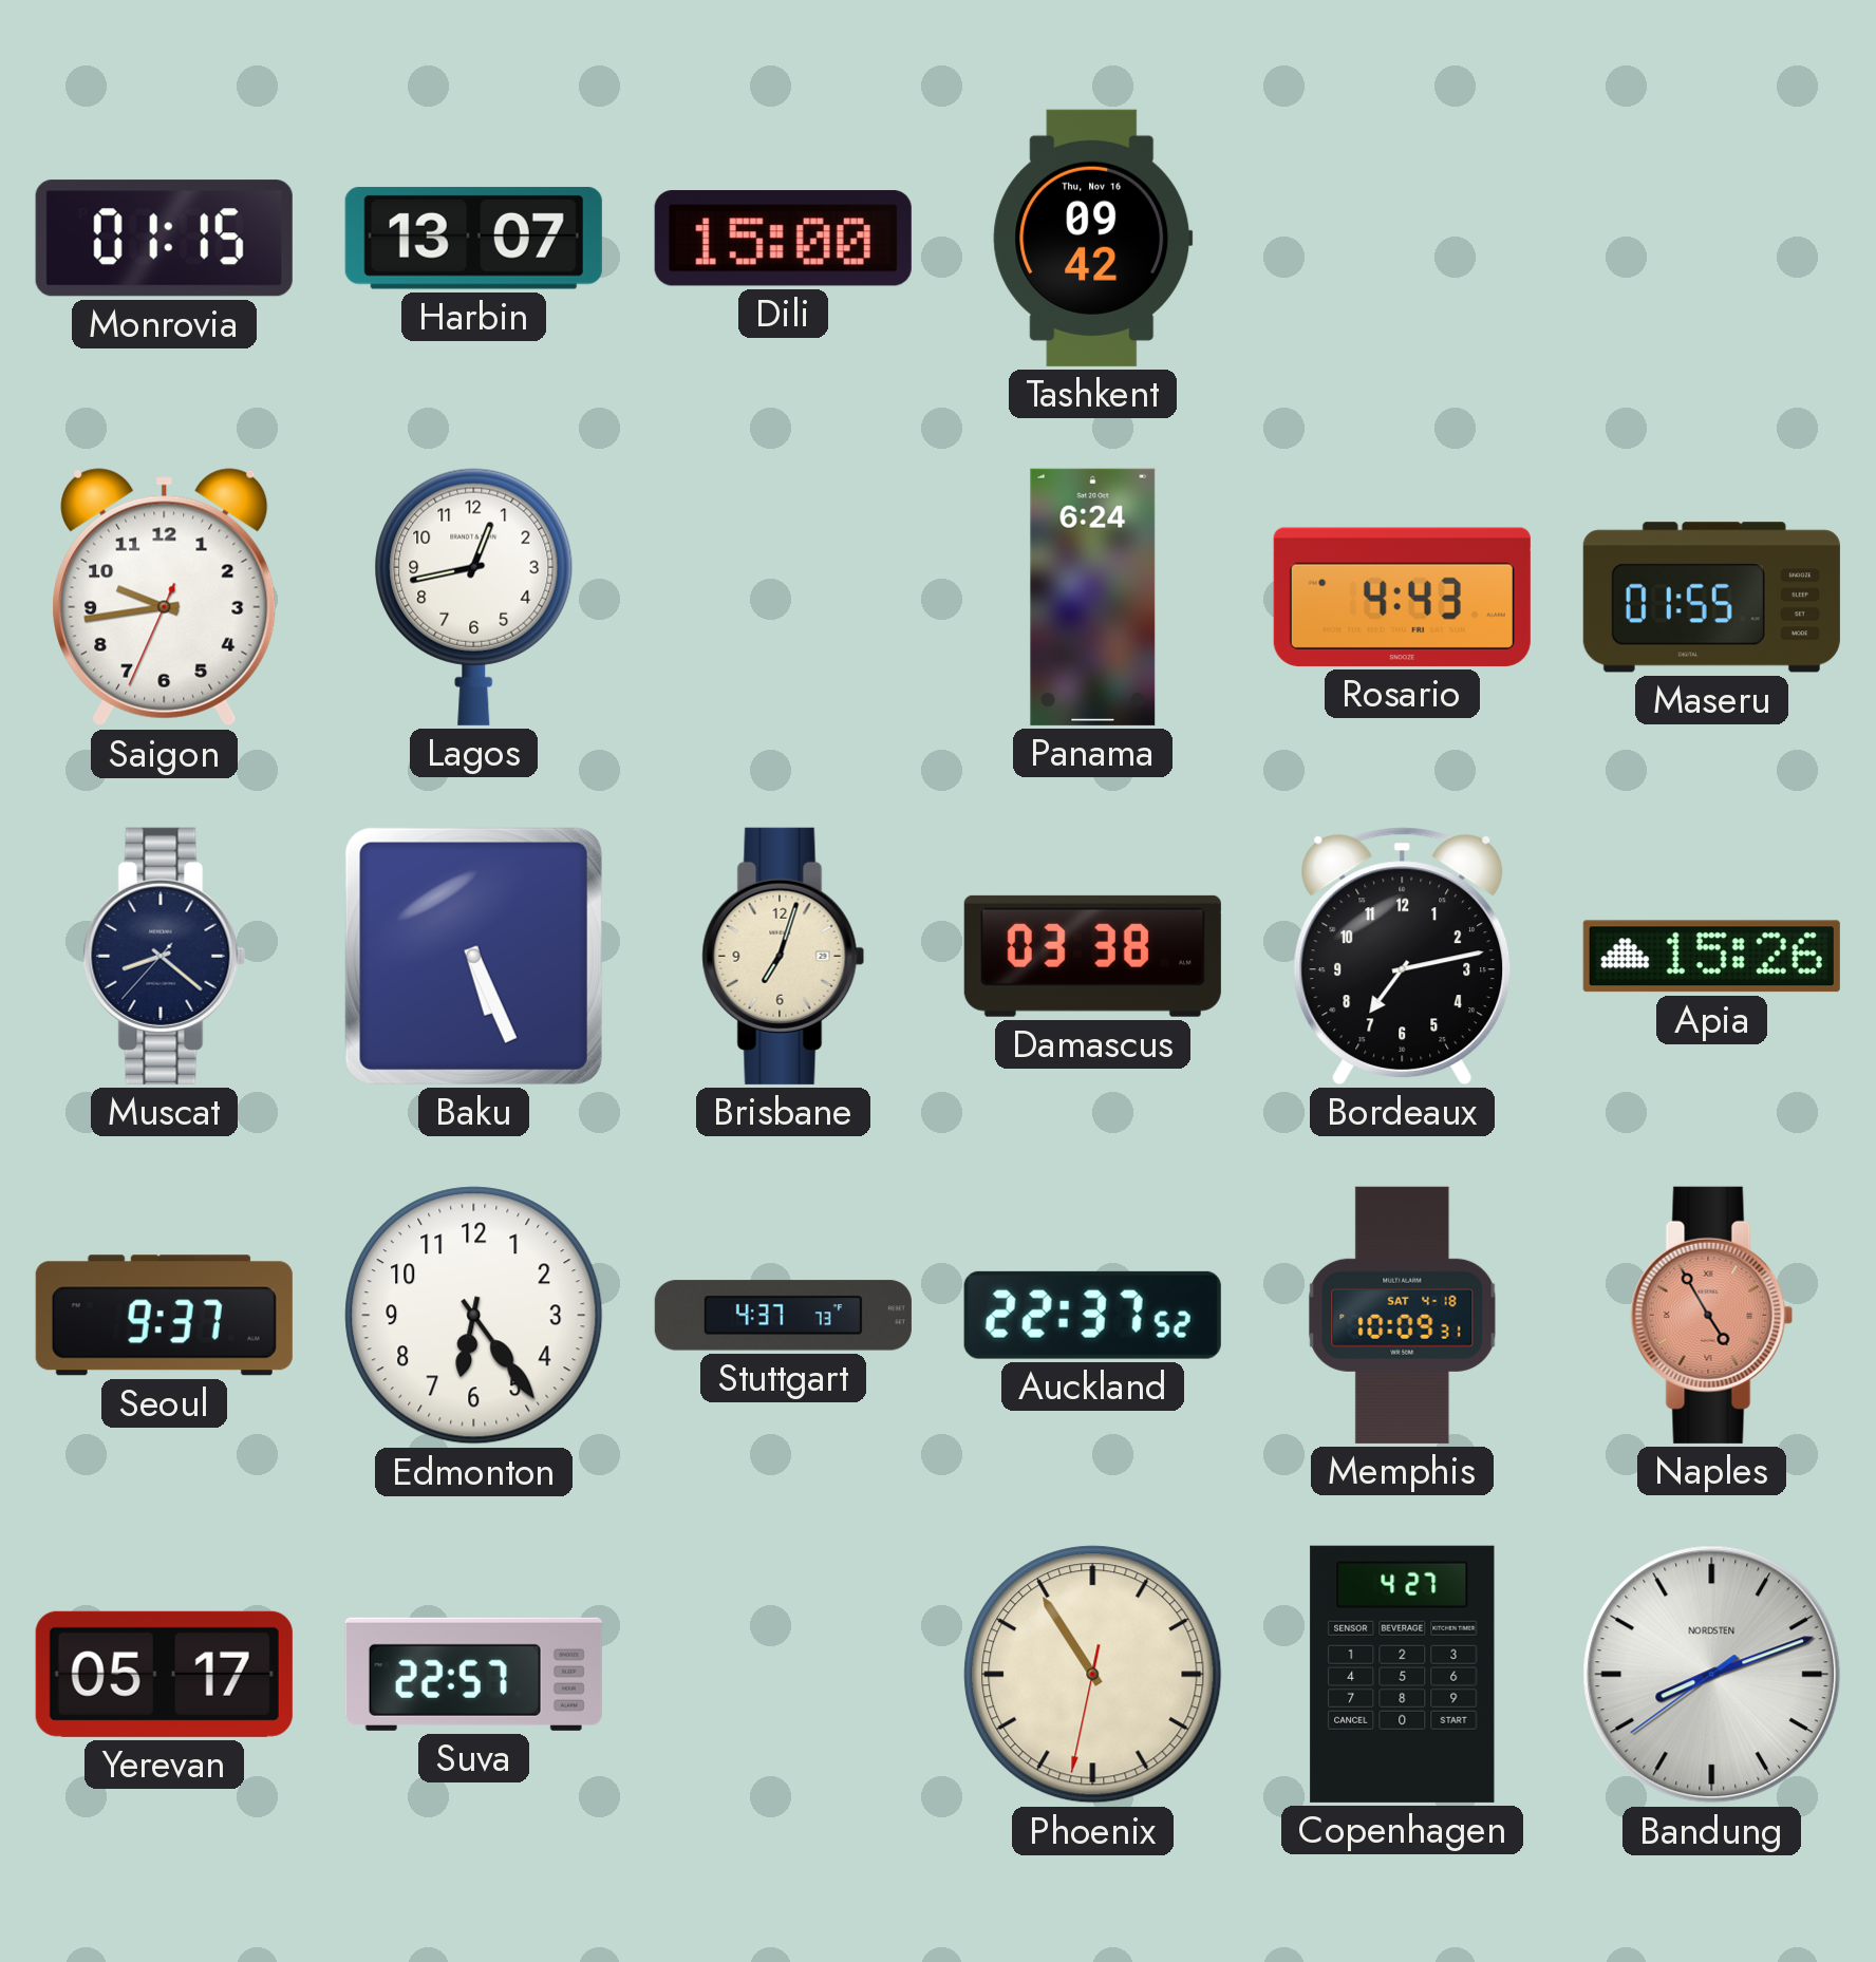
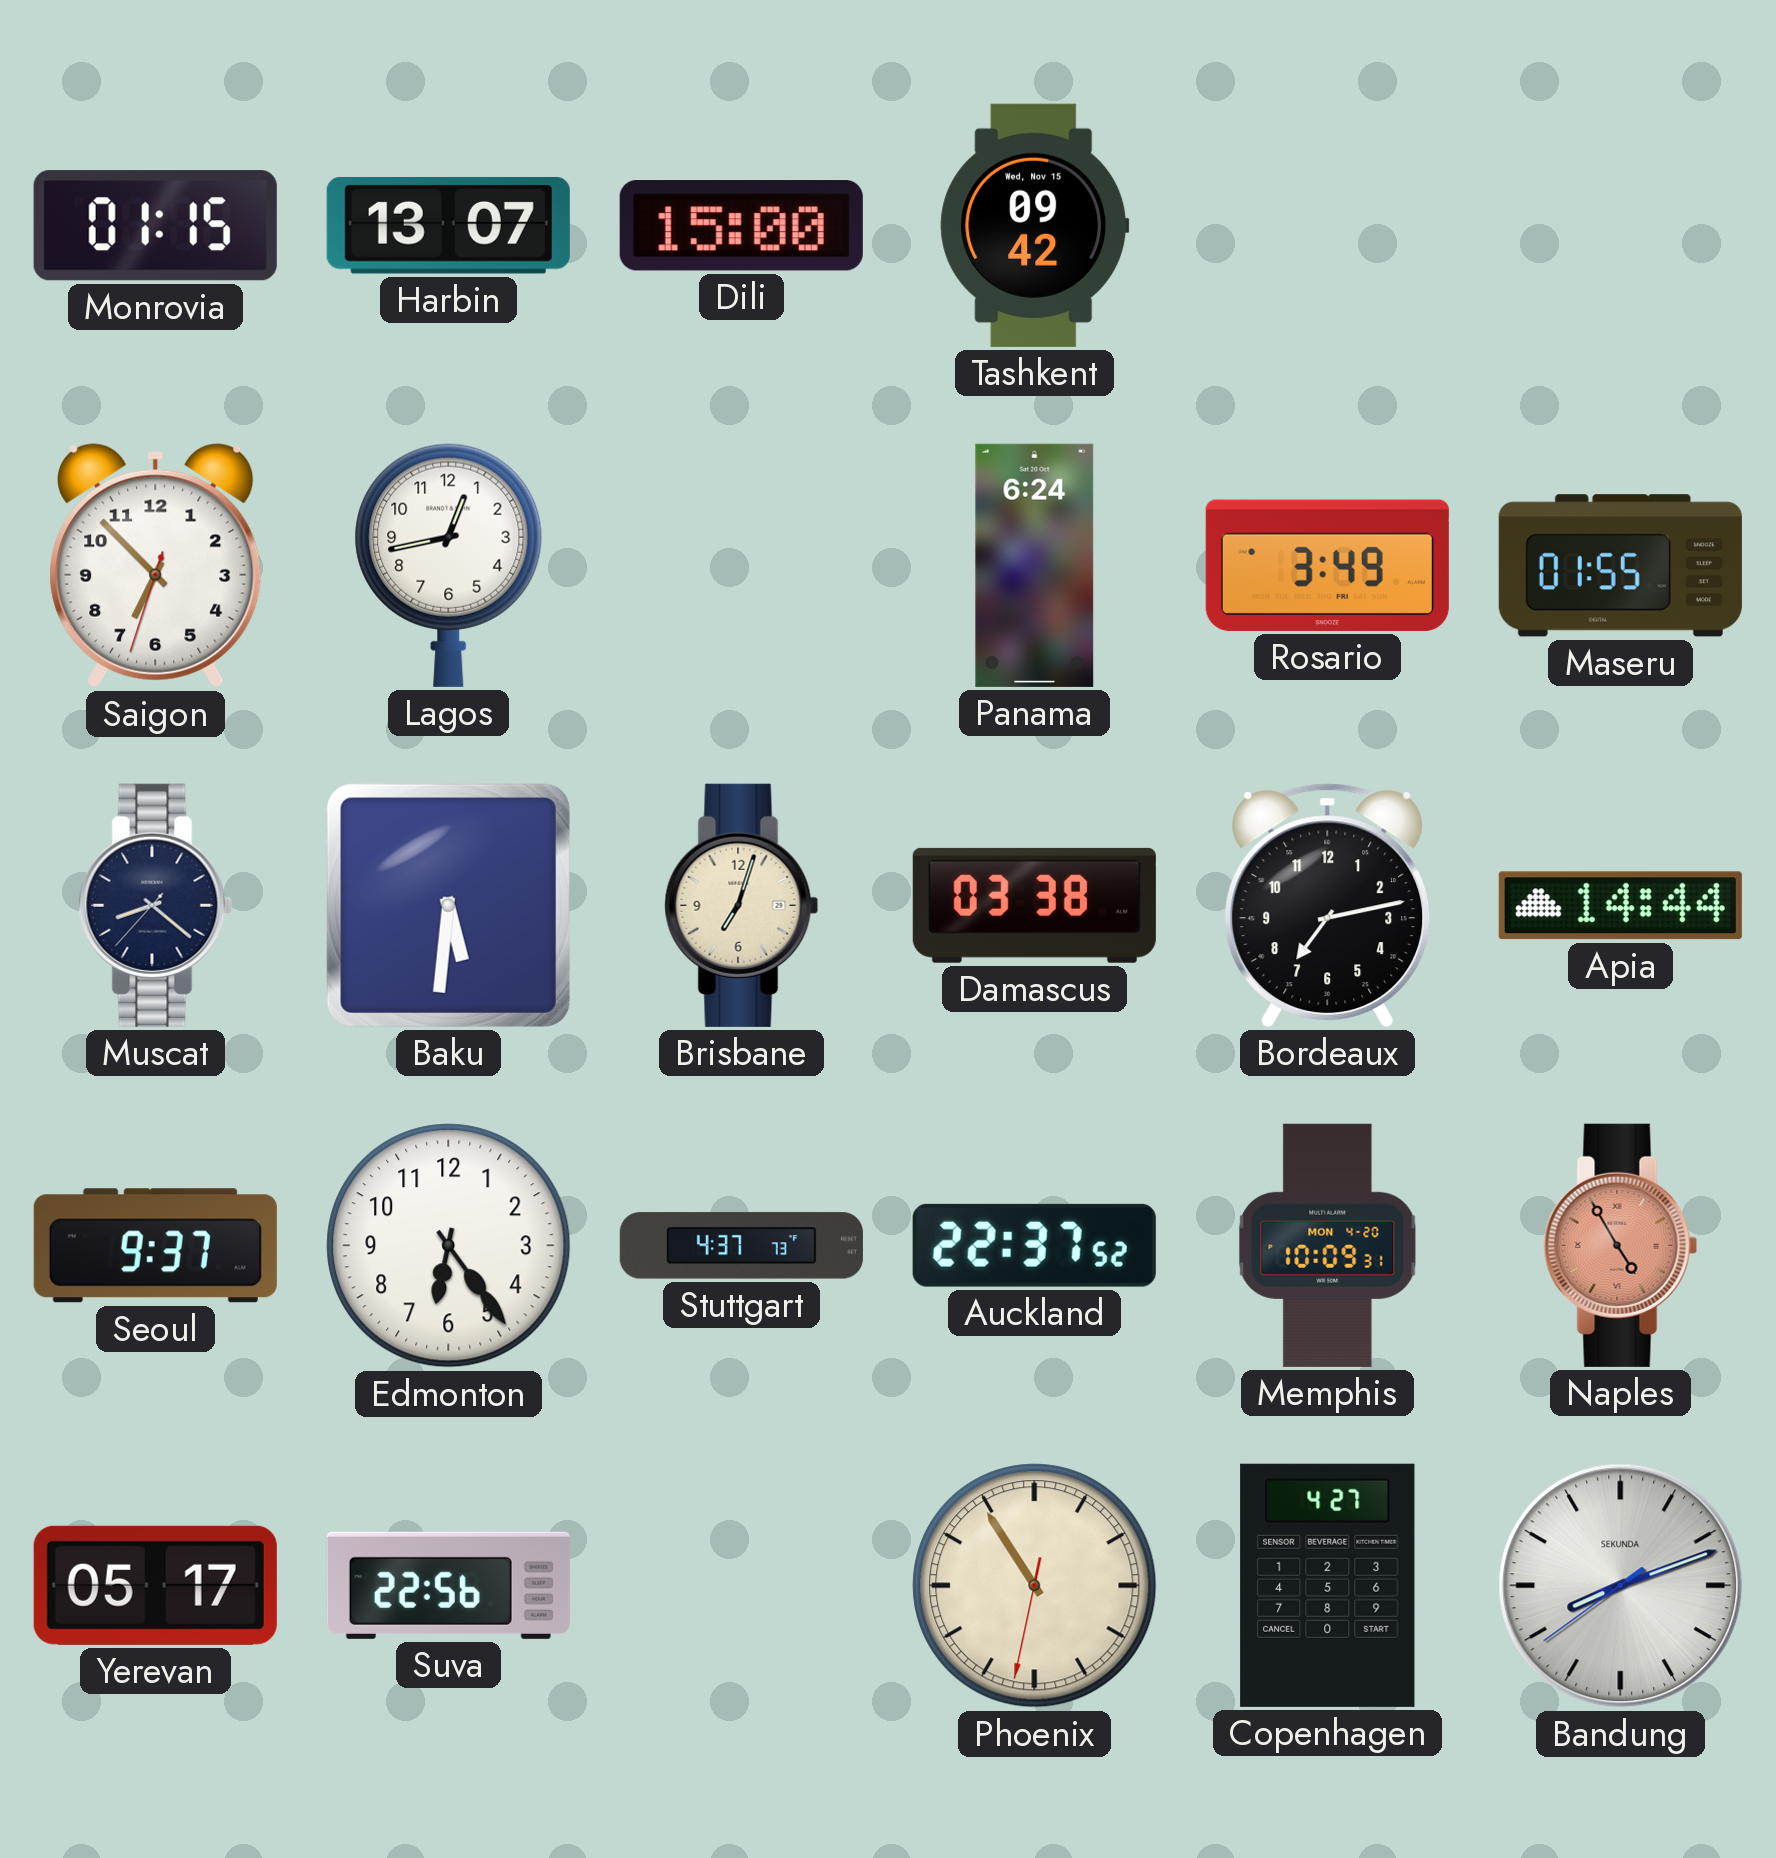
Tashkent date: Thu, Nov 16 -> Wed, Nov 15
Saigon: 9:43 -> 6:52
Rosario: 4:43 -> 3:49
Baku: 5:26 -> 5:31
Apia: 15:26 -> 14:44
Memphis date: SAT 4-18 -> MON 4-20
Suva: 22:57 -> 22:56
Bandung brand: NORDSTEN -> SEKUNDA
